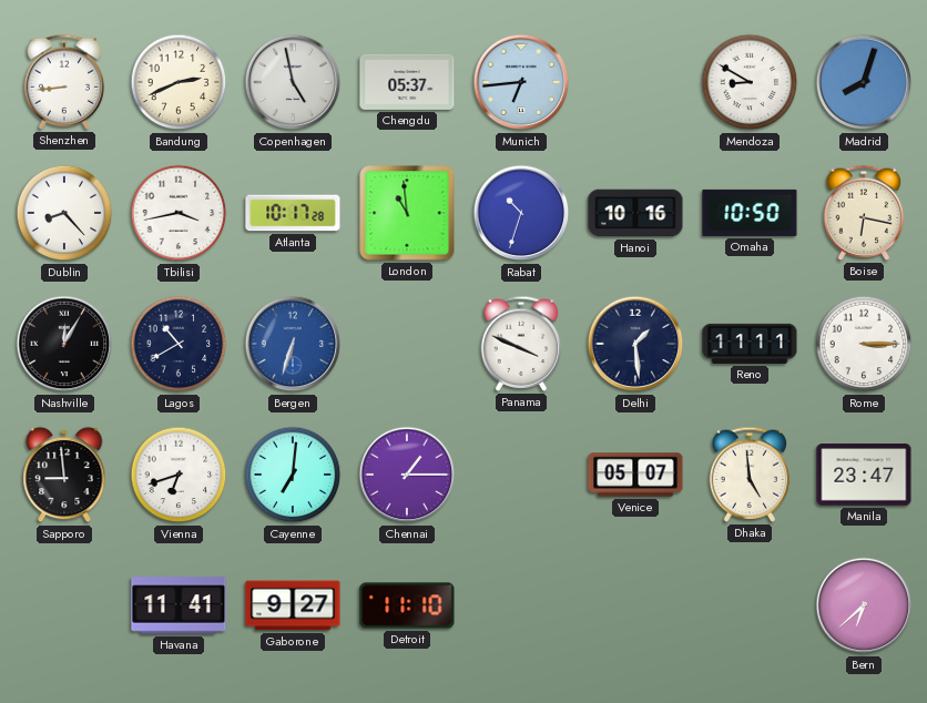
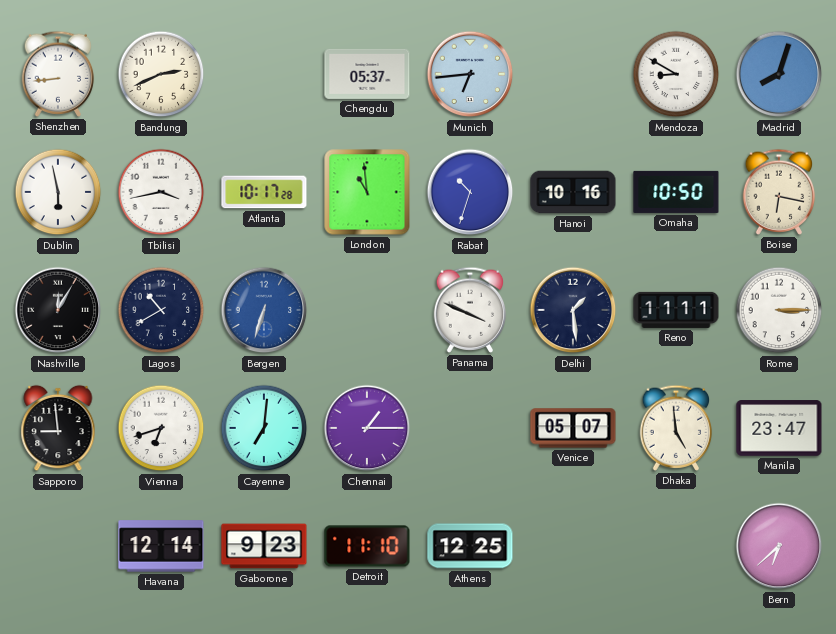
Copenhagen: 4:58 -> none
Dublin: 8:23 -> 5:58
Havana: 11:41 -> 12:14
Gaborone: 9:27 -> 9:23
Athens: none -> 12:25
